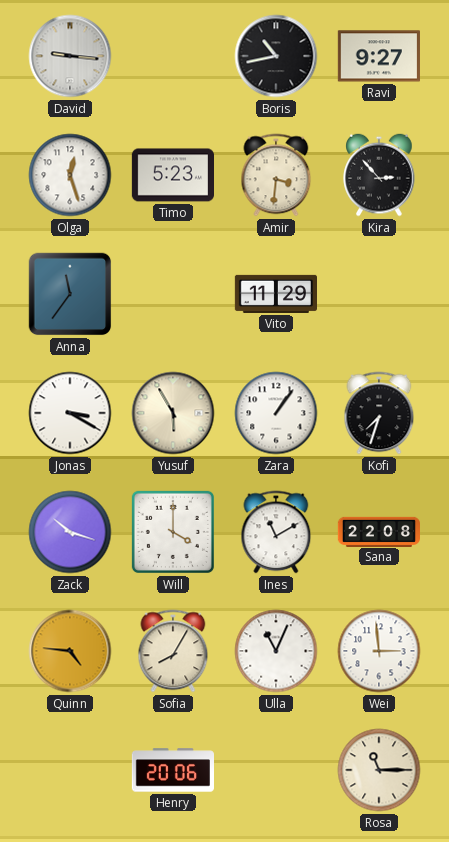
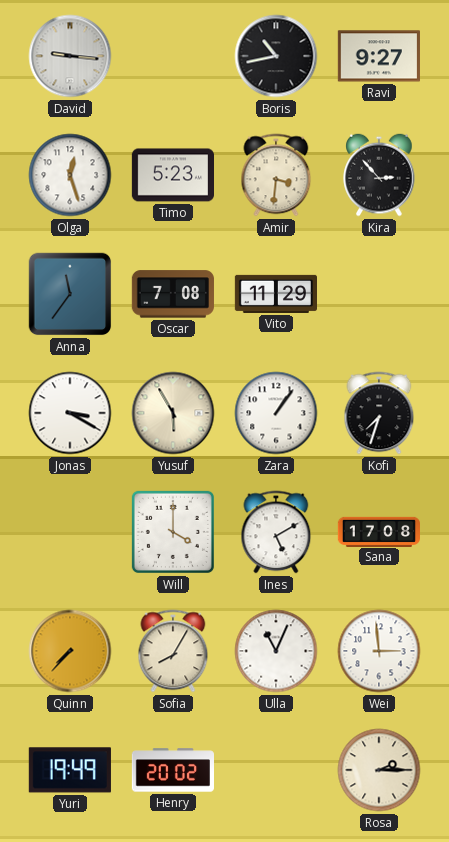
Oscar: none -> 7:08
Zack: 10:18 -> none
Ines: 11:10 -> 5:10
Sana: 22:08 -> 17:08
Quinn: 4:46 -> 7:37
Yuri: none -> 19:49
Henry: 20:06 -> 20:02
Rosa: 11:15 -> 2:15
